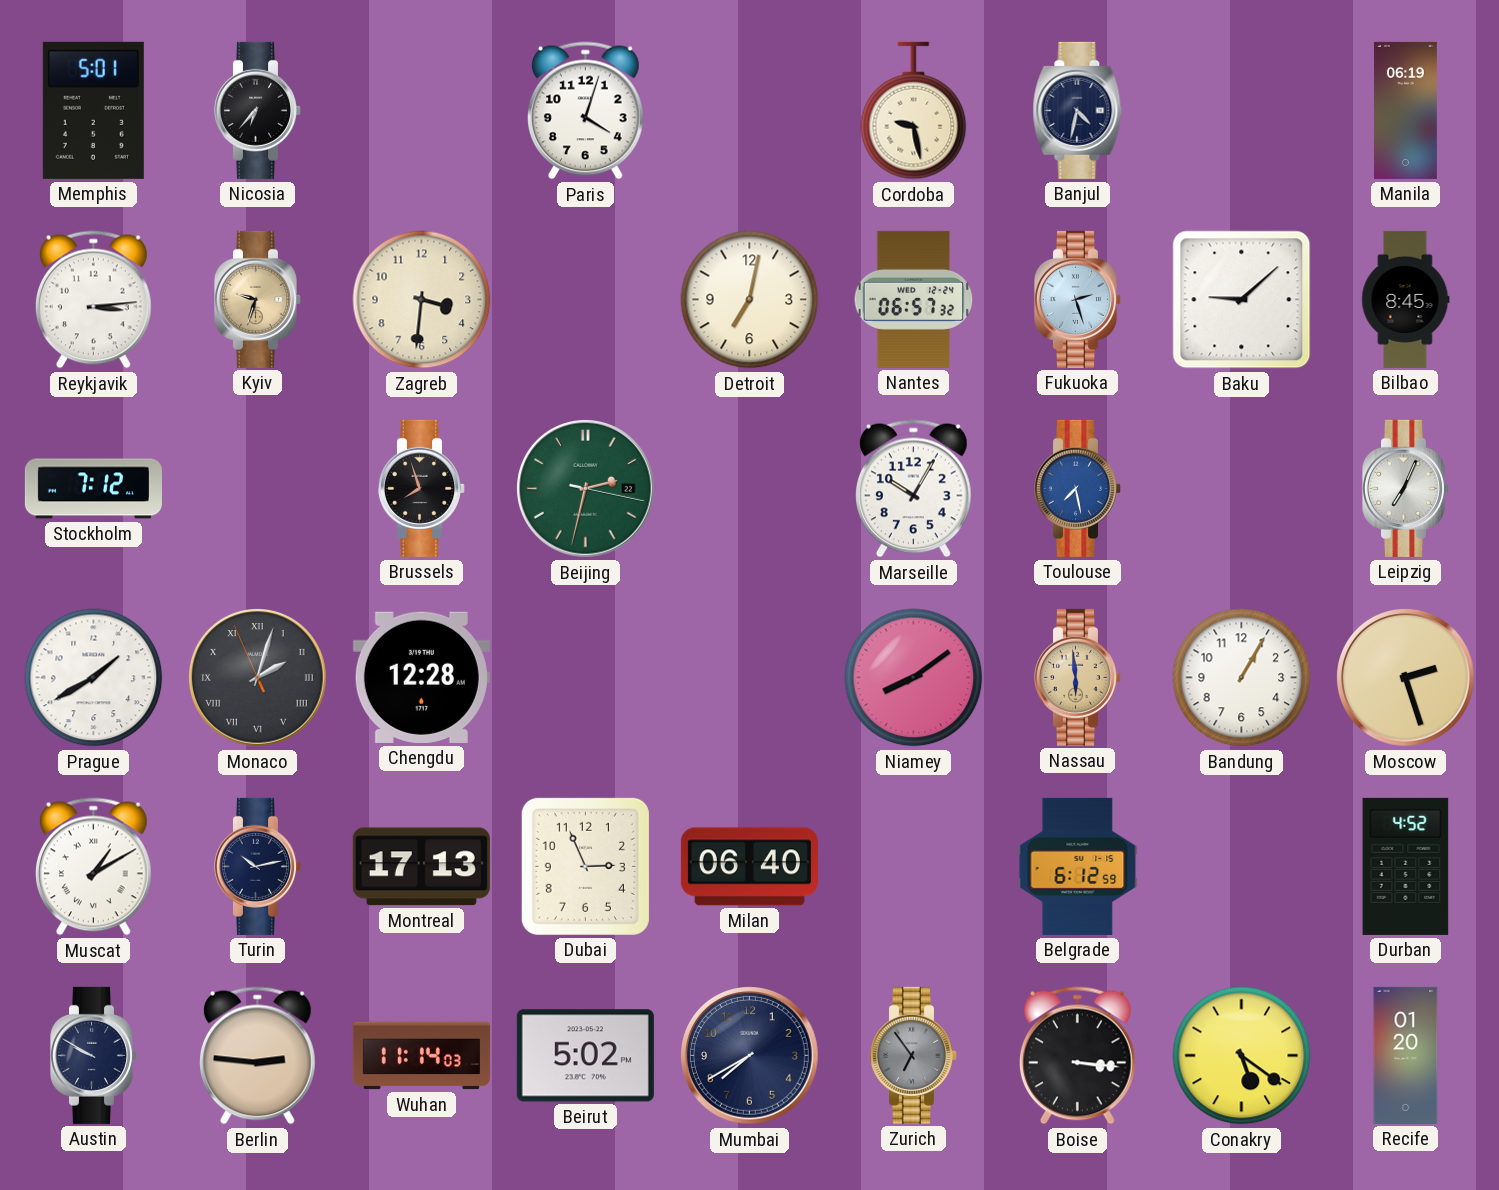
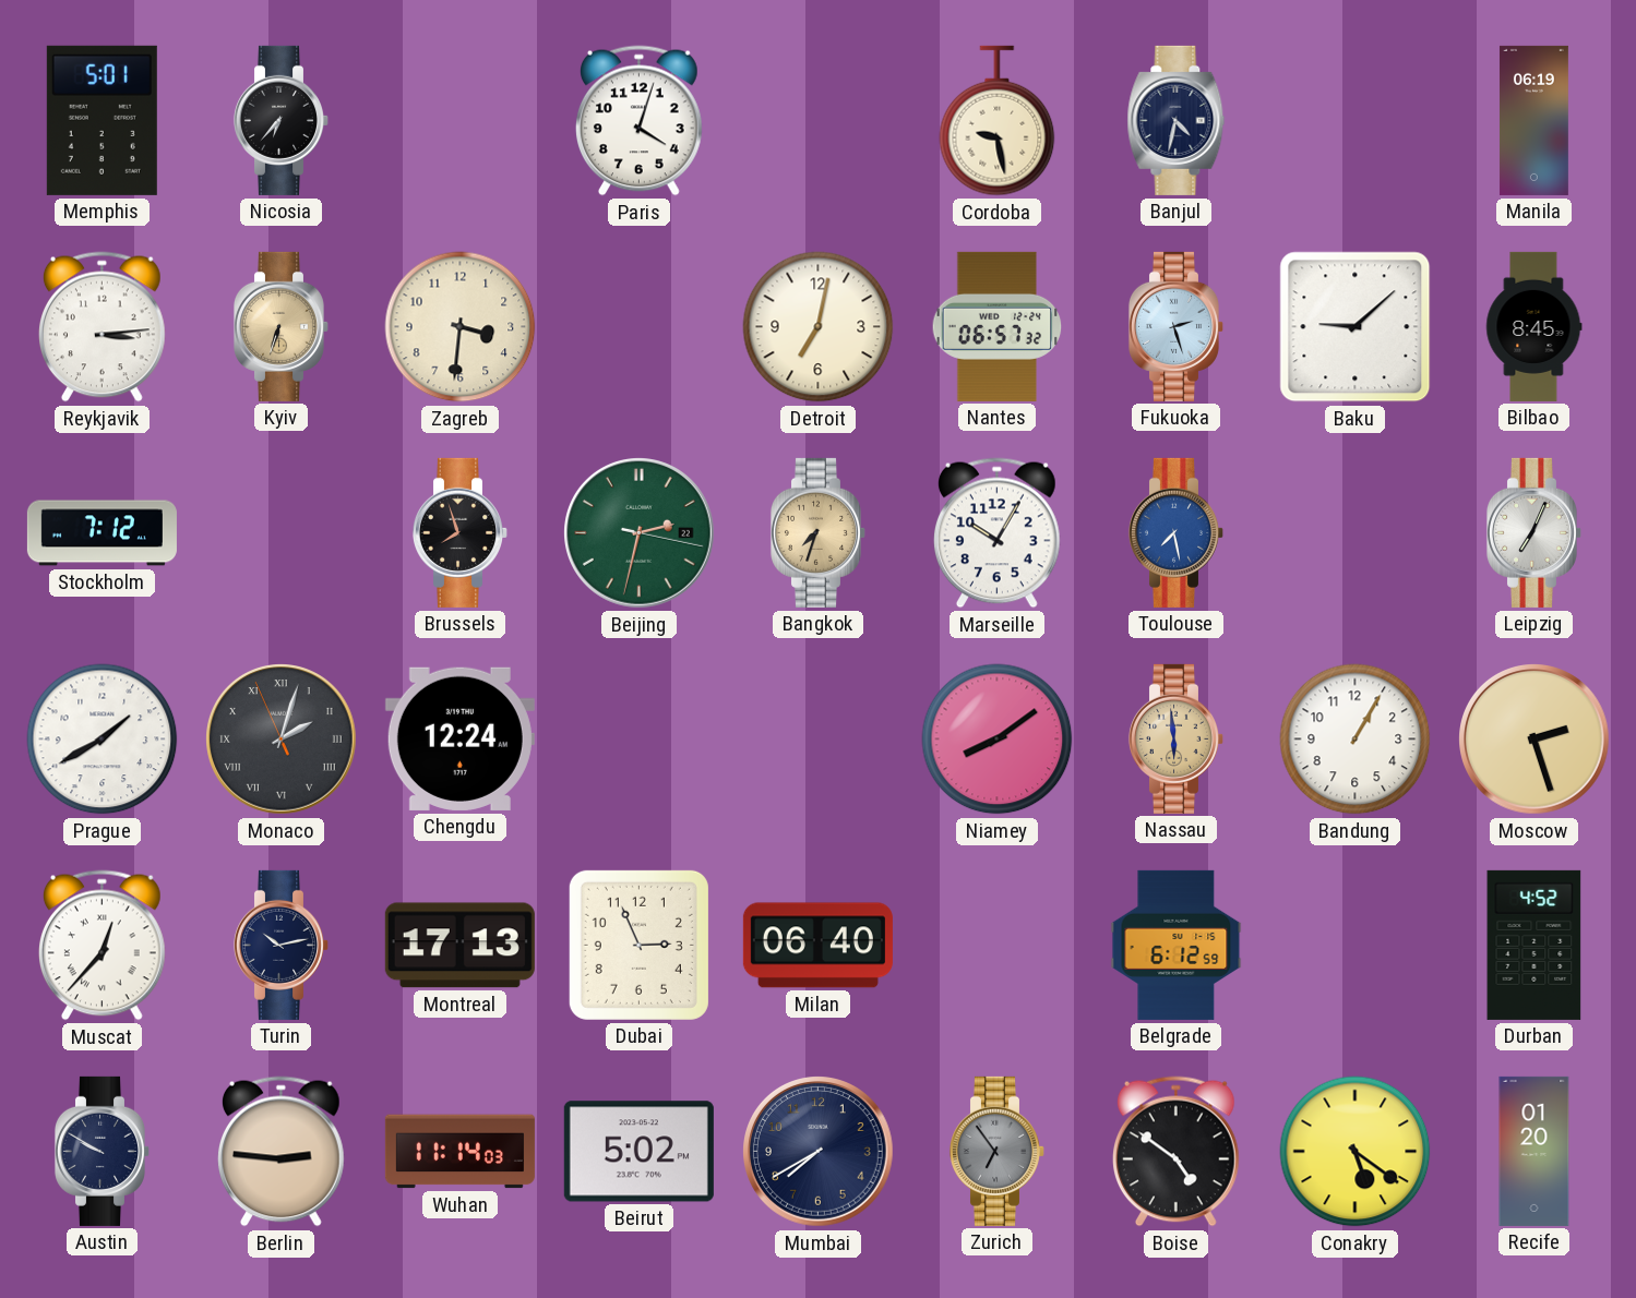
Kyiv: 9:33 -> 6:33
Bangkok: none -> 7:33
Chengdu: 12:28 -> 12:24
Muscat: 1:10 -> 12:37
Boise: 3:16 -> 4:51
